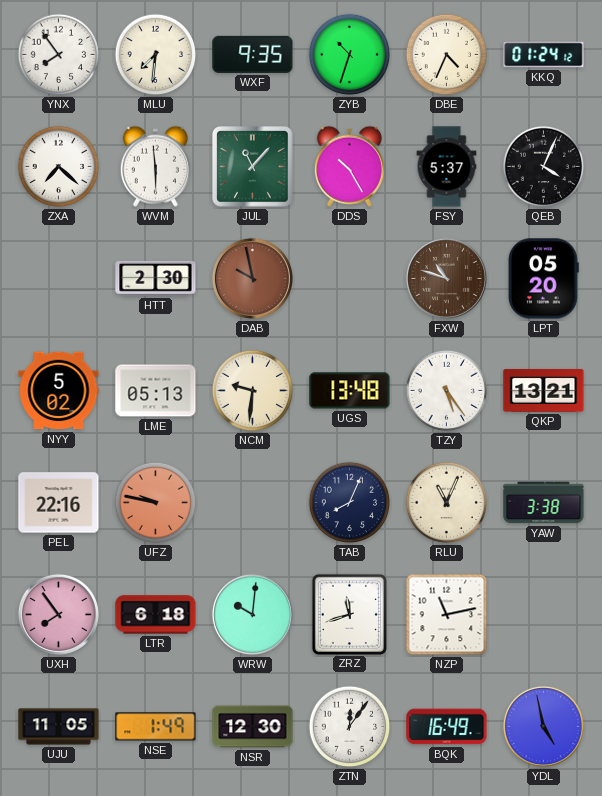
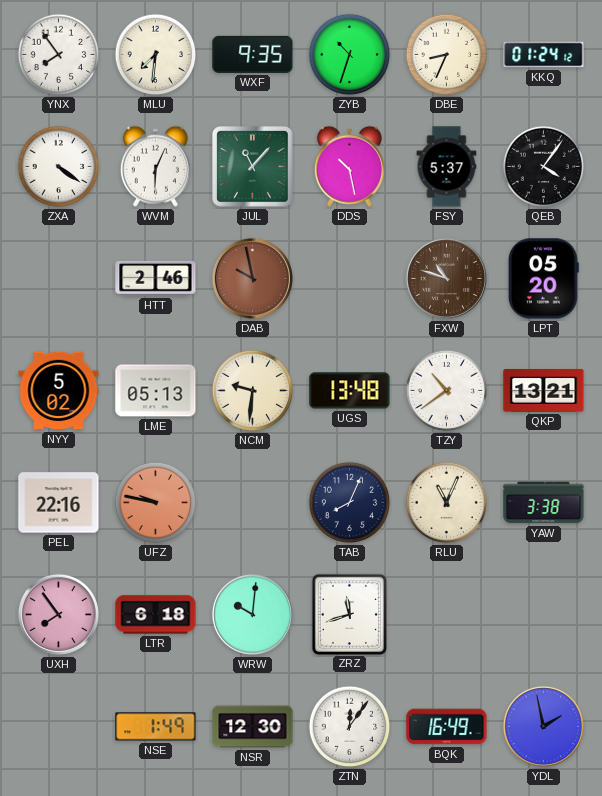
DBE: 4:34 -> 8:34
ZXA: 7:22 -> 4:21
WVM: 5:59 -> 6:04
DDS: 10:25 -> 10:28
QEB: 4:04 -> 4:06
HTT: 2:30 -> 2:46
TZY: 5:24 -> 10:39
NZP: 11:13 -> none
UJU: 11:05 -> none
YDL: 4:58 -> 1:58
